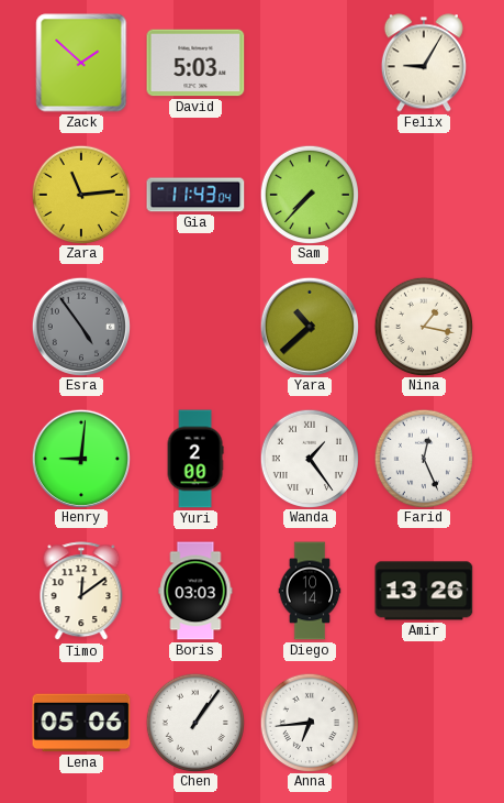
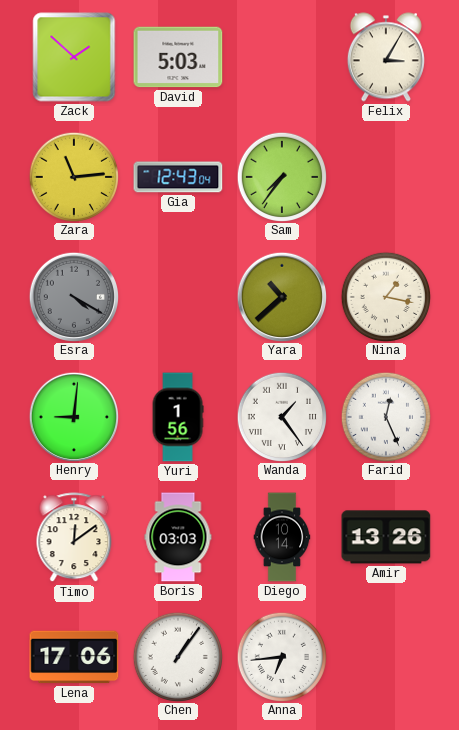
Felix: 9:05 -> 3:05
Gia: 11:43 -> 12:43
Sam: 7:37 -> 7:36
Esra: 4:54 -> 4:20
Yuri: 2:00 -> 1:56
Lena: 05:06 -> 17:06
